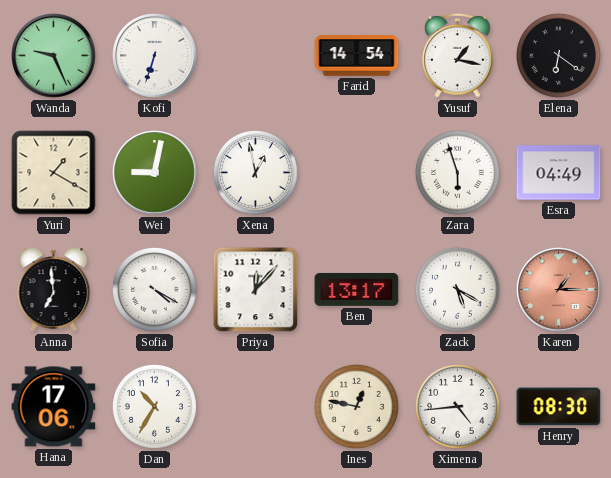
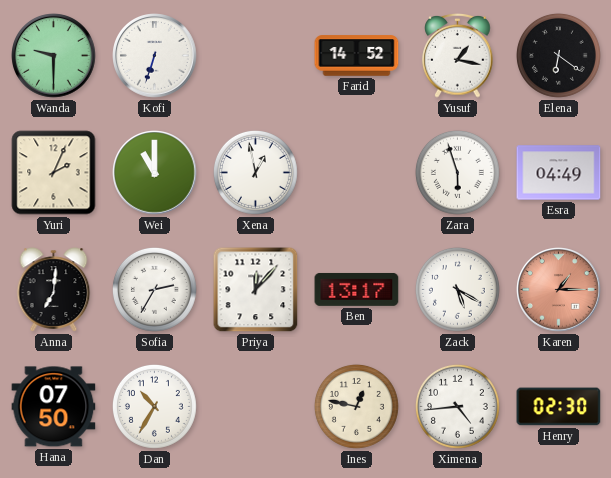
Wanda: 9:26 -> 9:30
Farid: 14:54 -> 14:52
Yuri: 1:20 -> 2:04
Wei: 9:02 -> 11:00
Anna: 6:59 -> 7:01
Sofia: 4:20 -> 2:35
Hana: 17:06 -> 07:50
Henry: 08:30 -> 02:30
